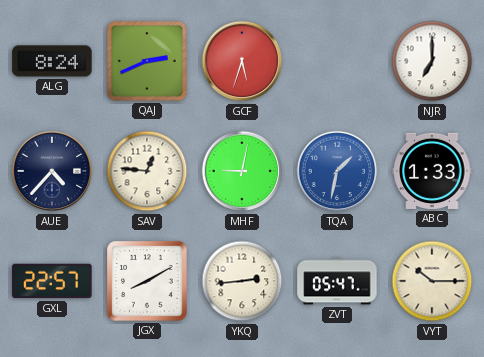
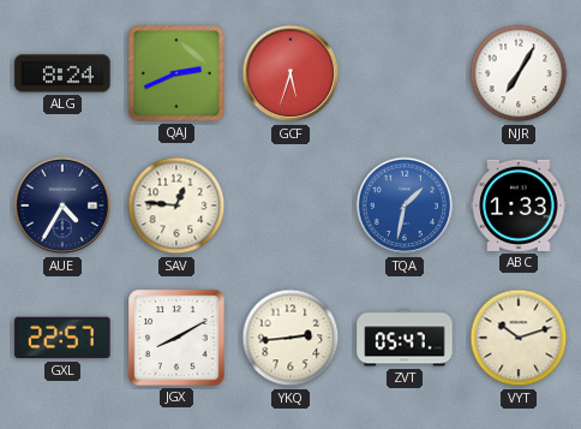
NJR: 7:00 -> 7:05
AUE: 4:37 -> 4:35
MHF: 9:02 -> none
VYT: 10:15 -> 10:12
